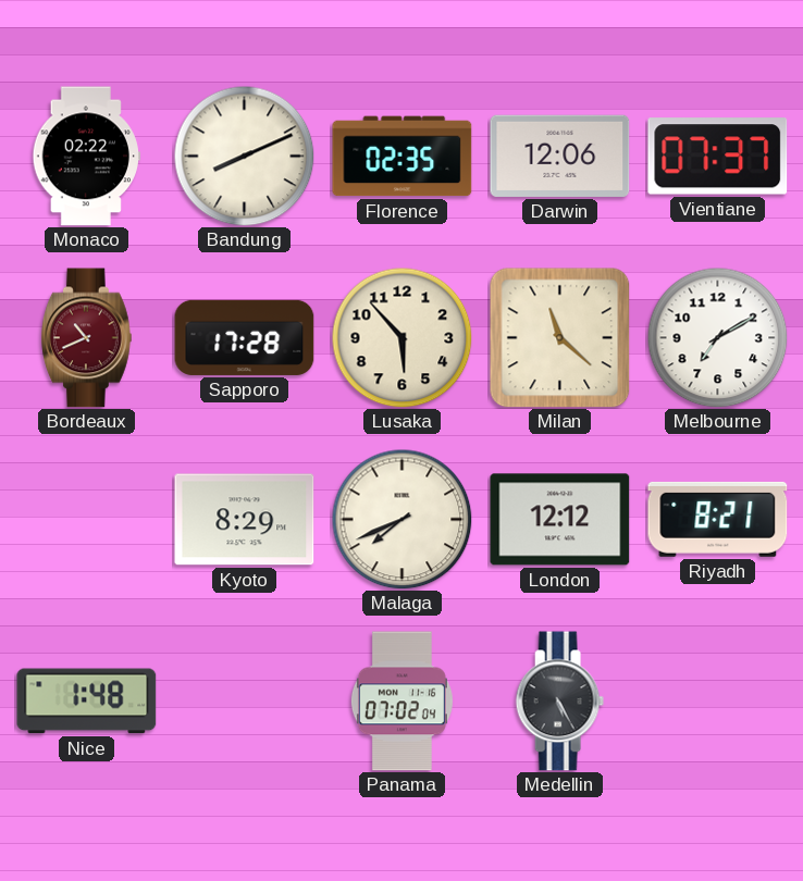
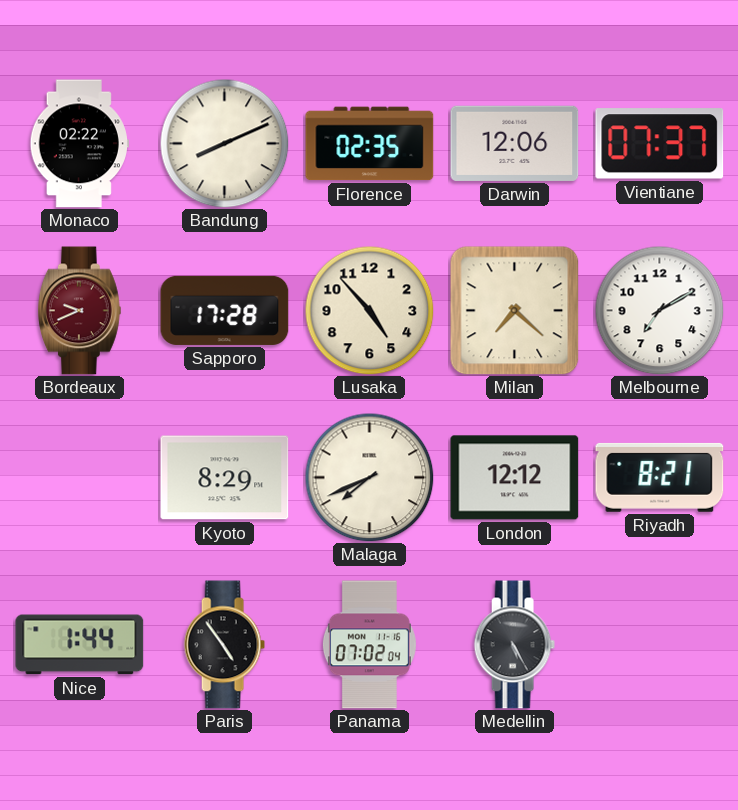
Bordeaux: 10:41 -> 9:41
Lusaka: 5:53 -> 4:53
Milan: 11:22 -> 7:22
Nice: 1:48 -> 1:44
Paris: none -> 4:54
